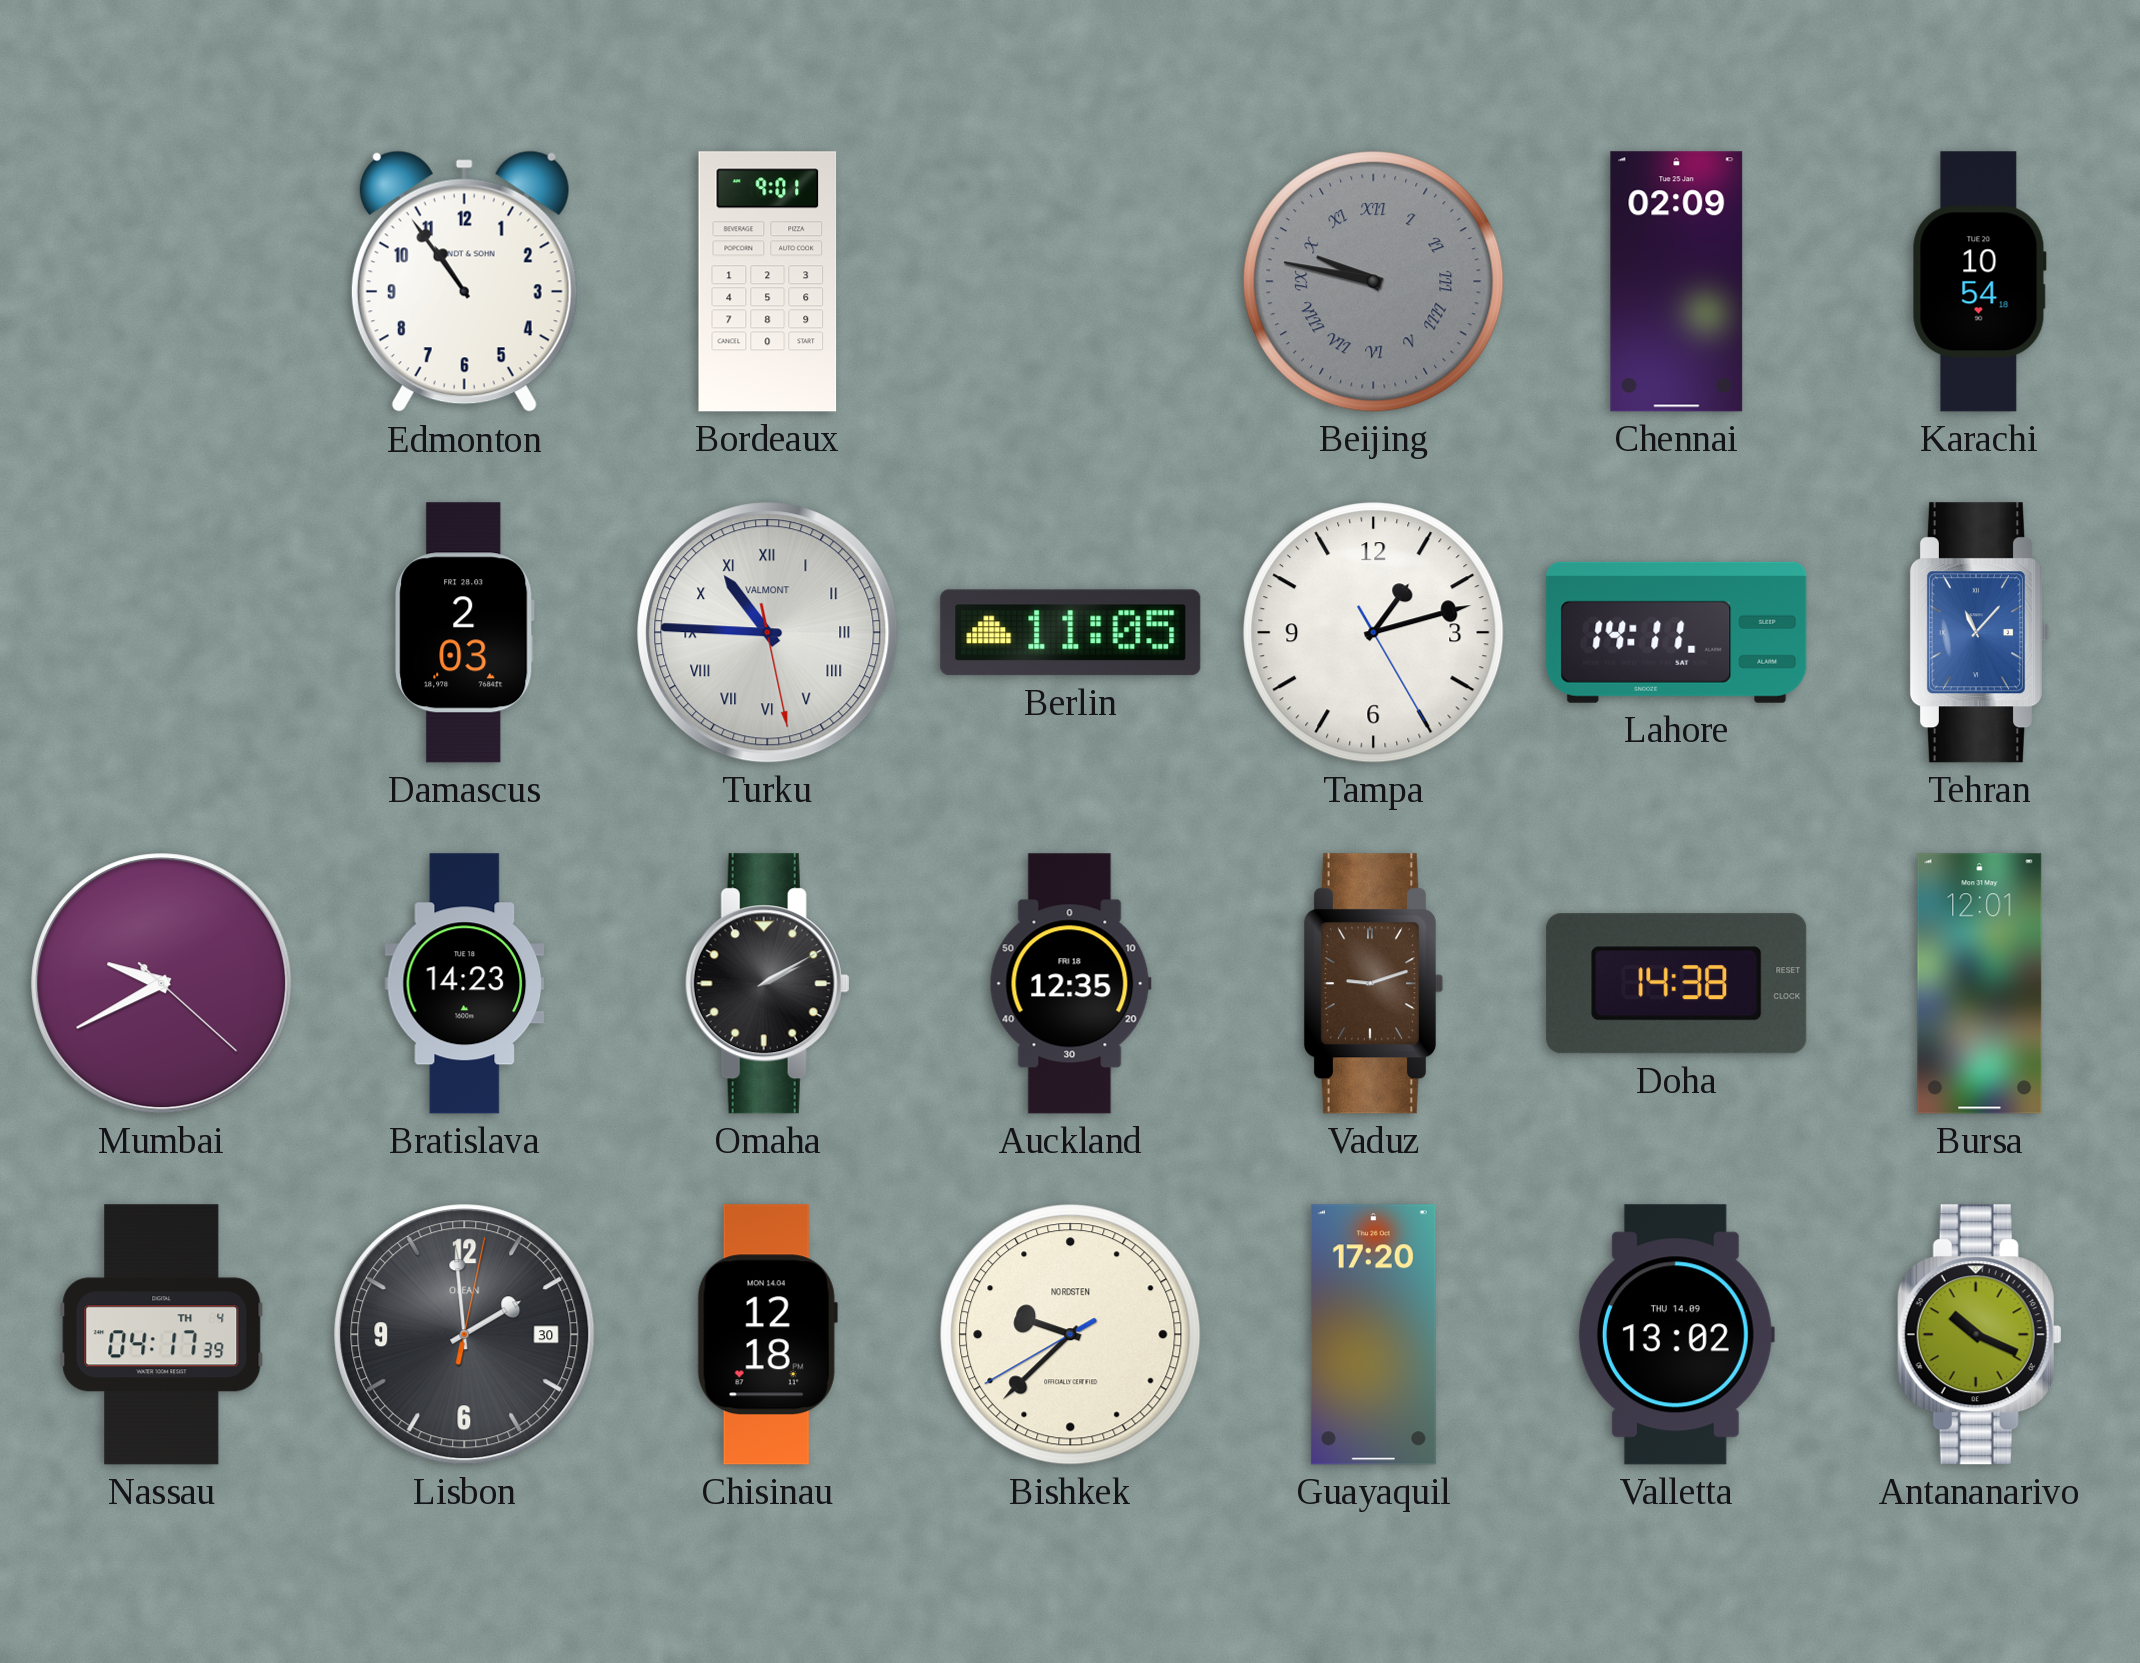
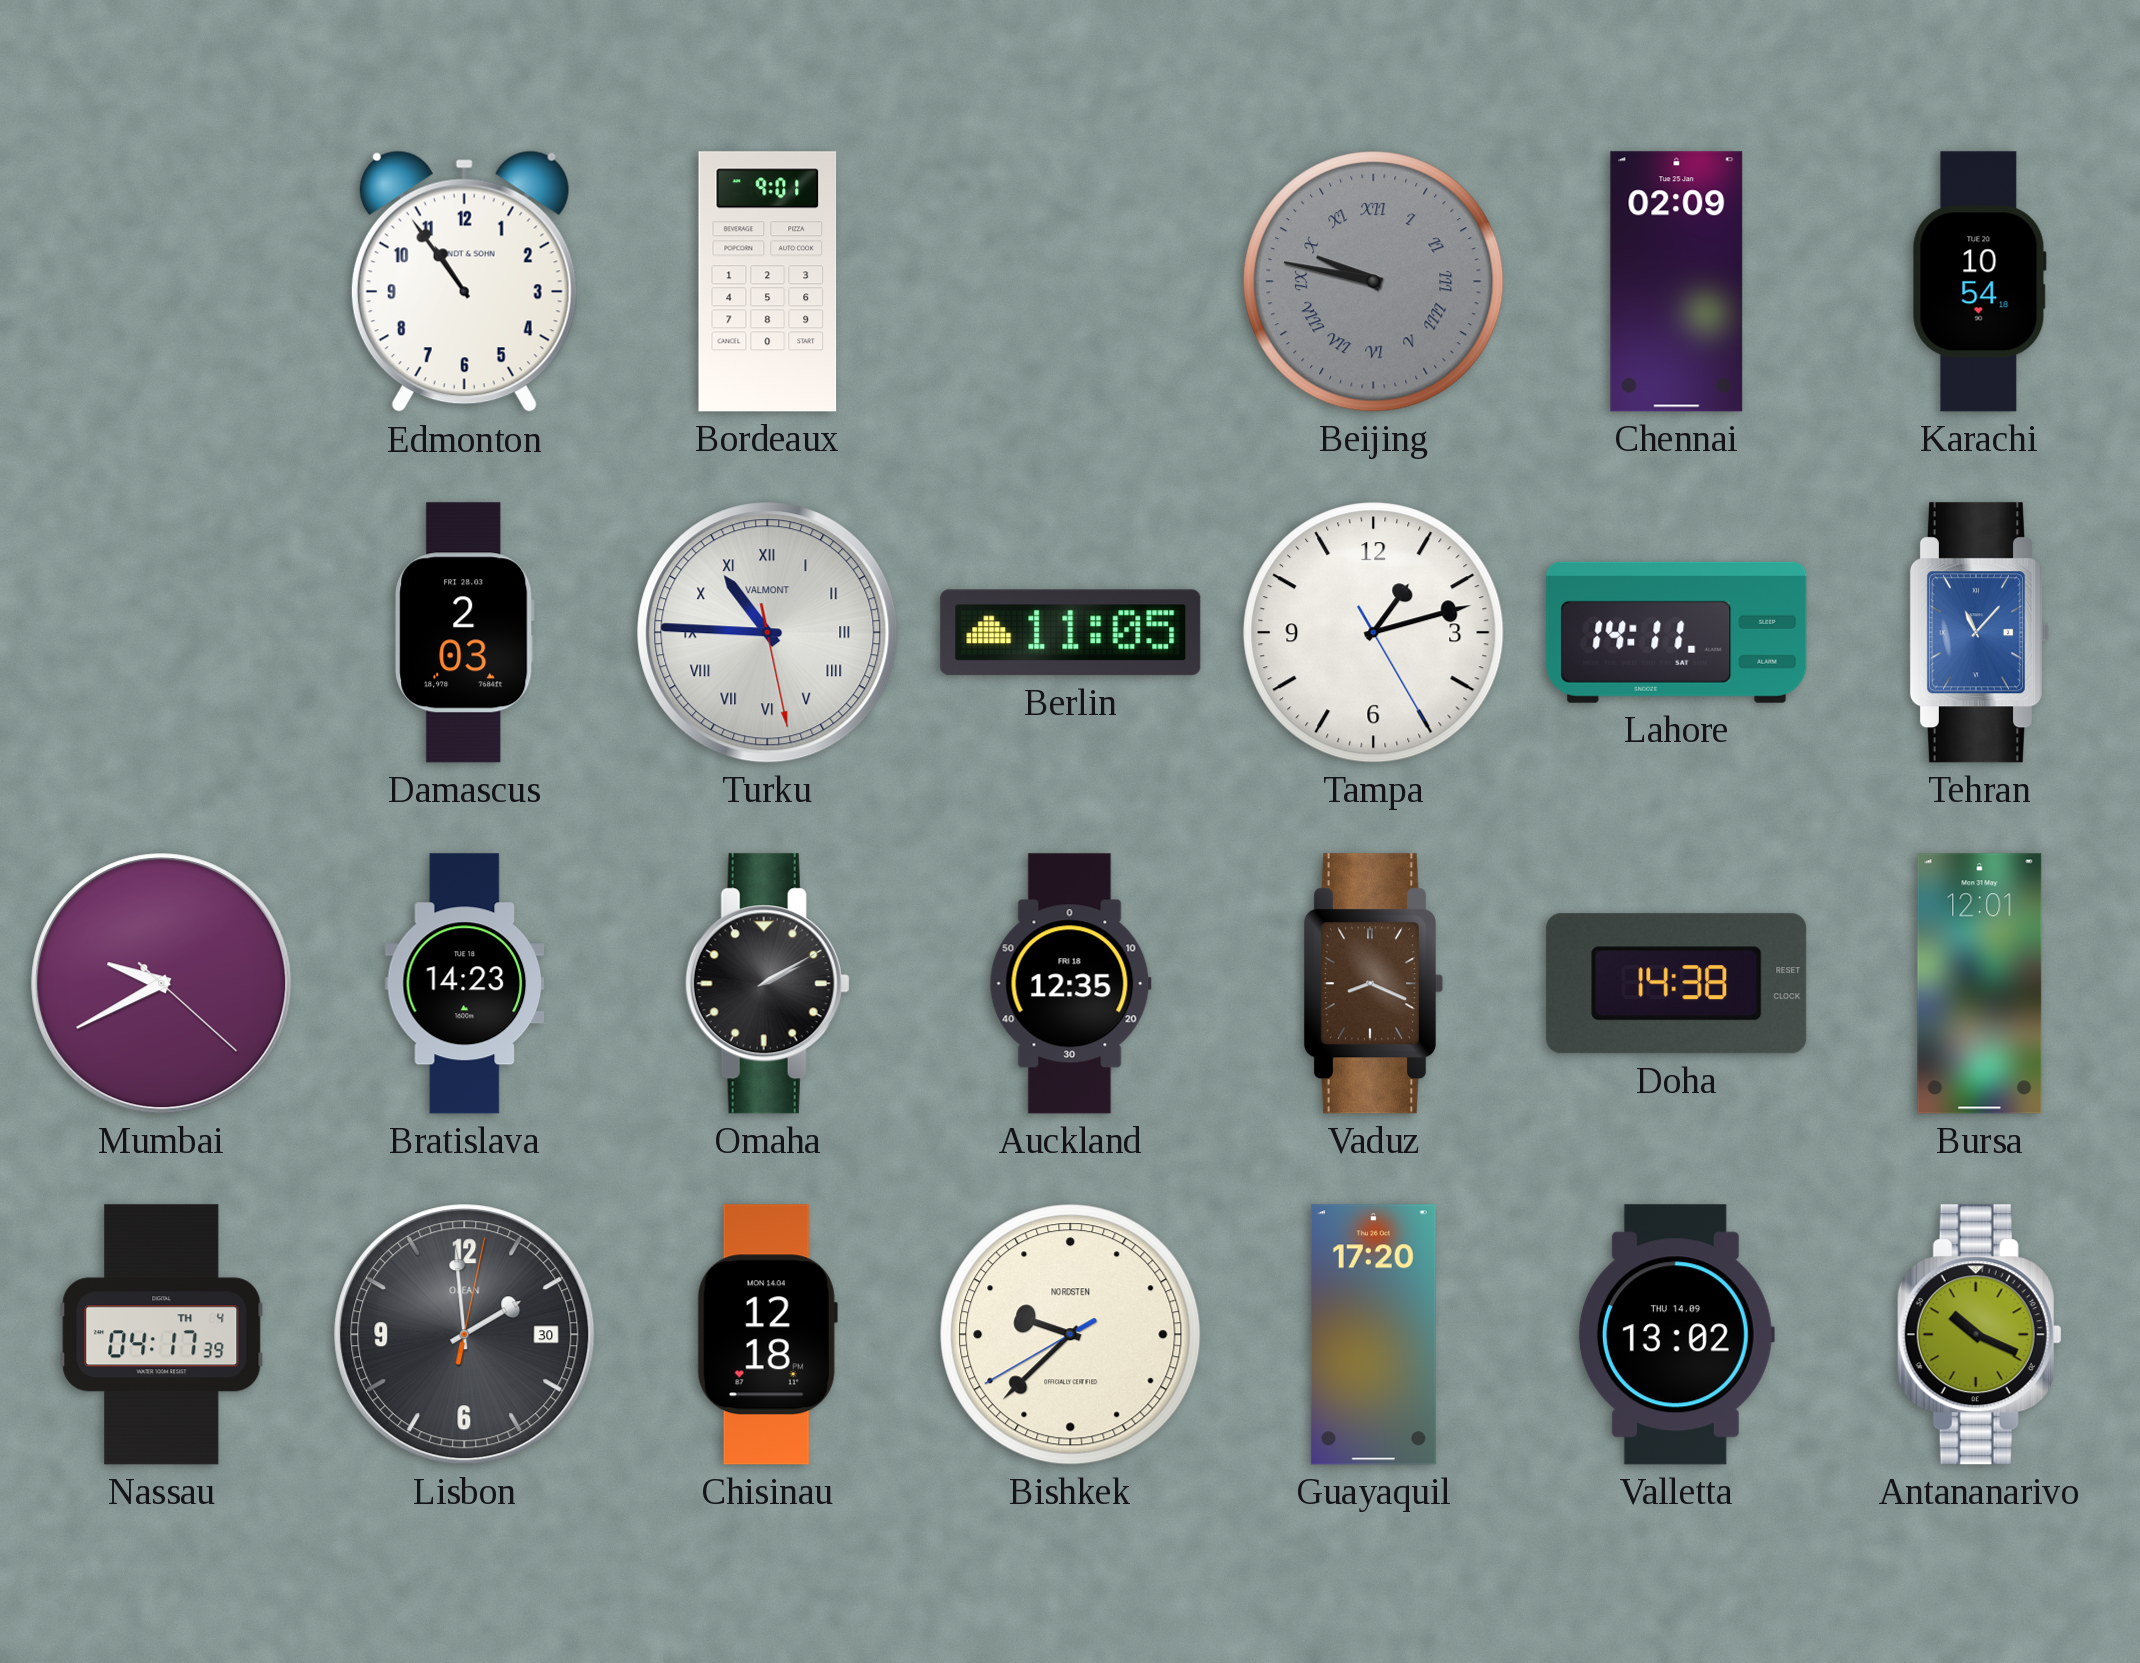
Vaduz: 9:12 -> 8:19
